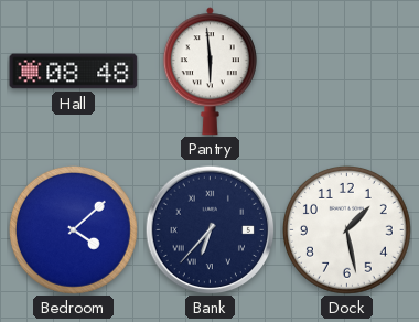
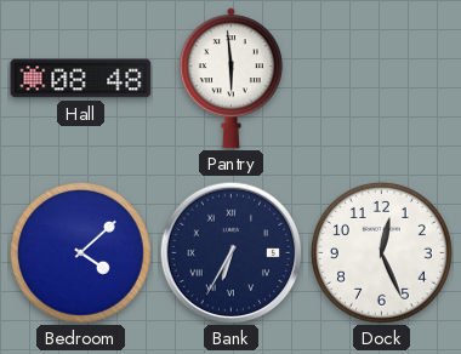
Bank: 6:37 -> 6:35
Dock: 1:28 -> 12:26
